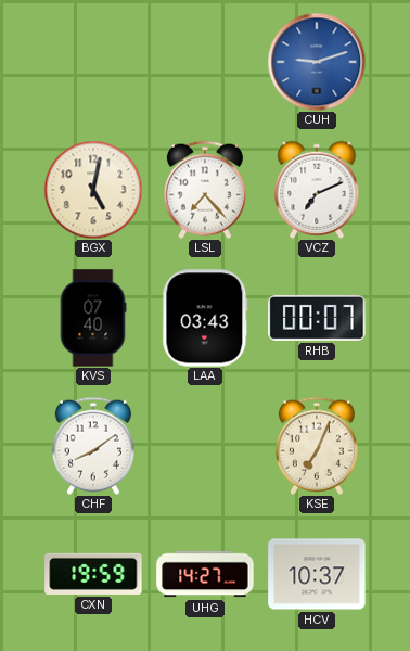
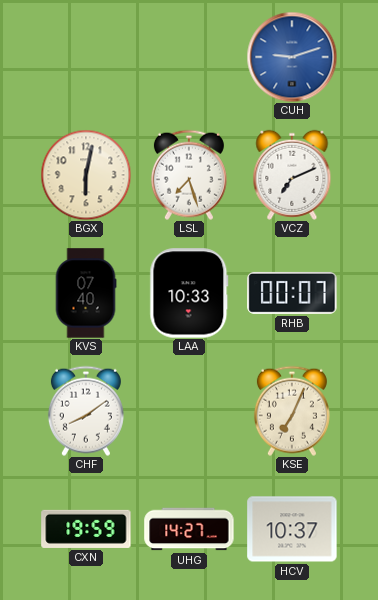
BGX: 5:02 -> 6:02
LSL: 7:23 -> 7:27
LAA: 03:43 -> 10:33
